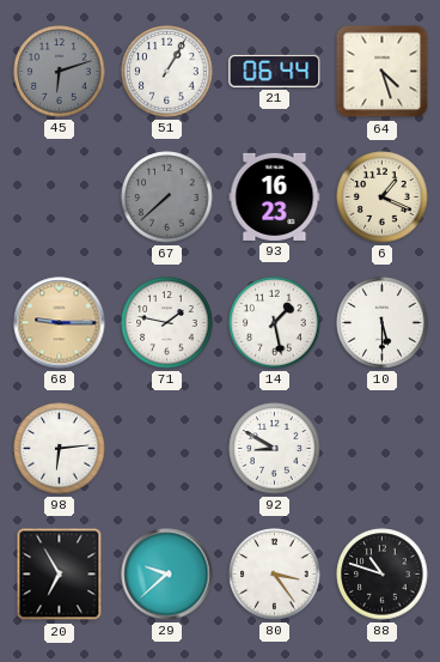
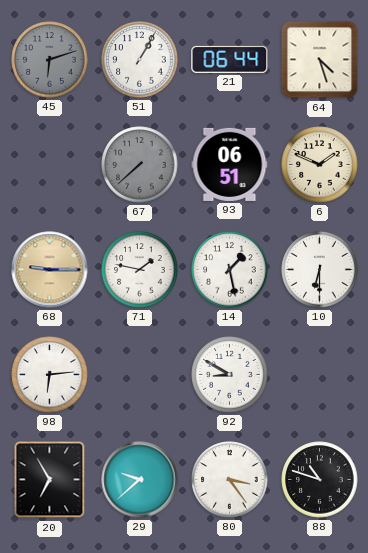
93: 16:23 -> 06:51
6: 1:19 -> 1:49
10: 5:30 -> 6:30
